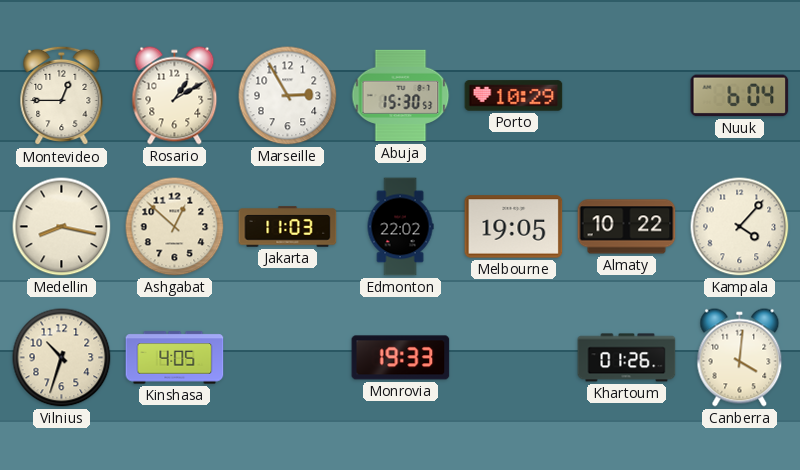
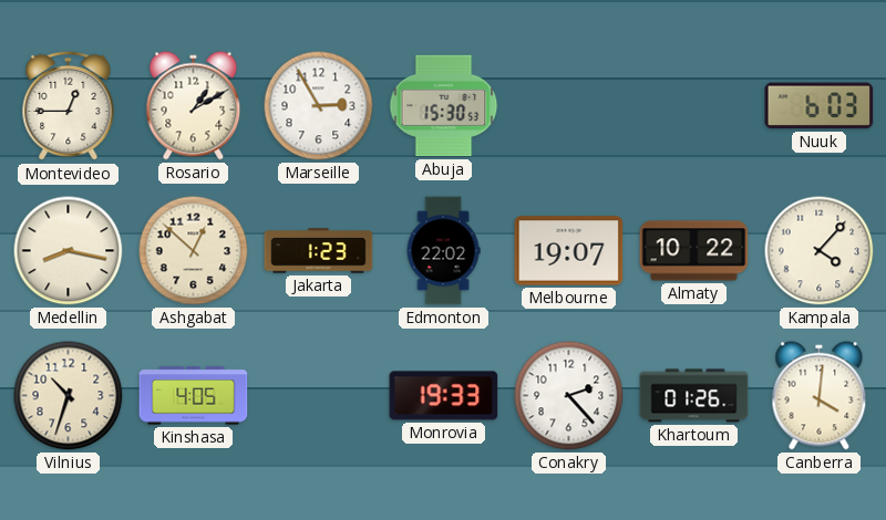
Porto: 10:29 -> none
Nuuk: 6:04 -> 6:03
Jakarta: 11:03 -> 1:23
Melbourne: 19:05 -> 19:07
Conakry: none -> 2:23
